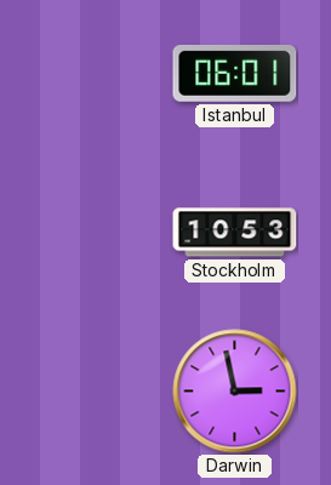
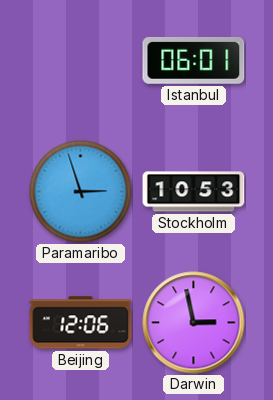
Paramaribo: none -> 2:57
Beijing: none -> 12:06
